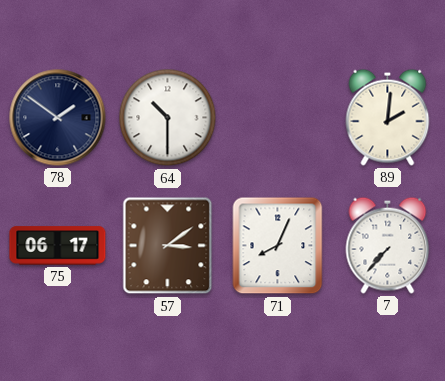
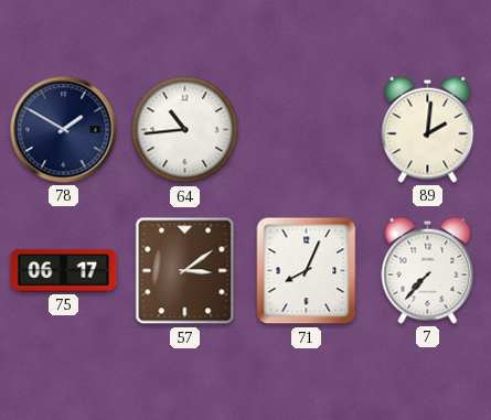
78: 1:51 -> 1:50
64: 10:30 -> 10:44
